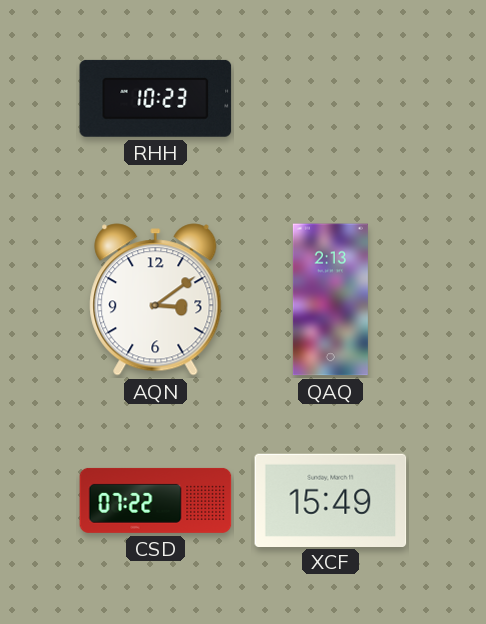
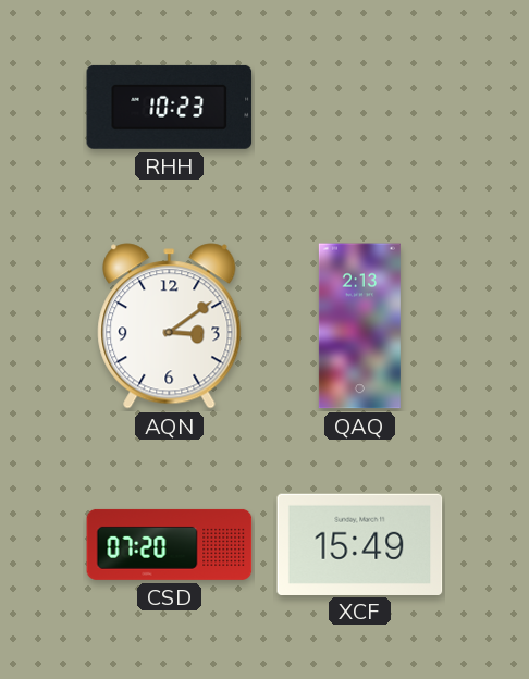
CSD: 07:22 -> 07:20
